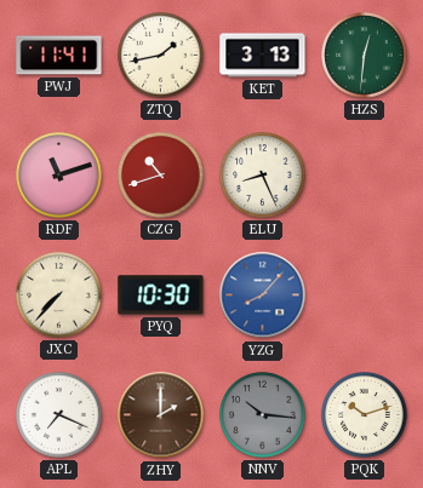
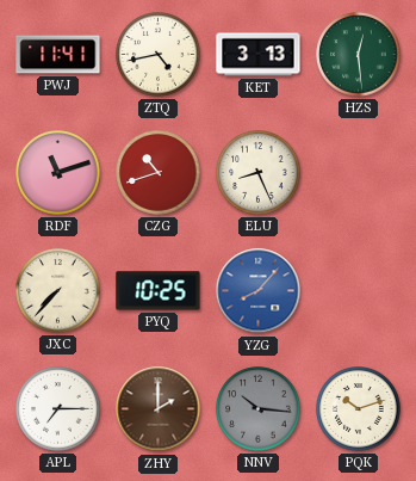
ZTQ: 1:43 -> 4:43
HZS: 12:31 -> 12:29
PYQ: 10:30 -> 10:25
APL: 7:19 -> 7:15
